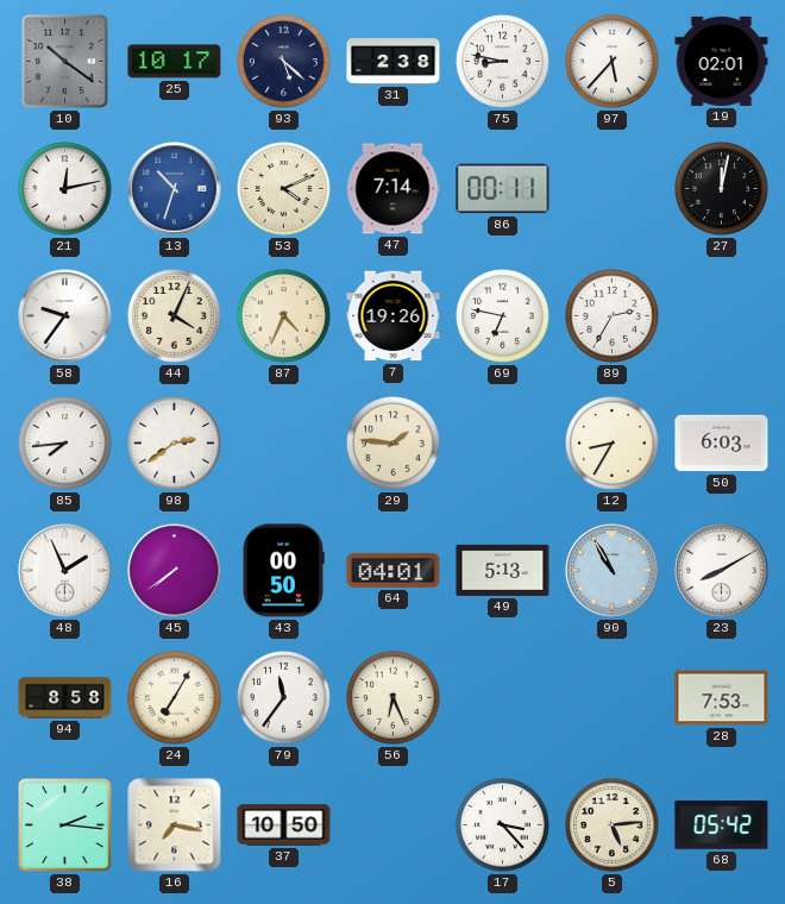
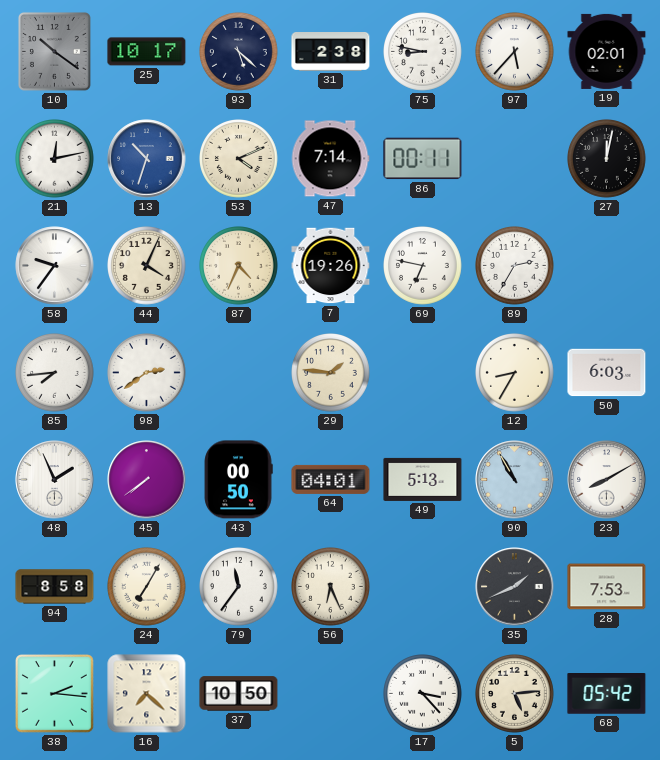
35: none -> 1:41
16: 7:17 -> 7:22
